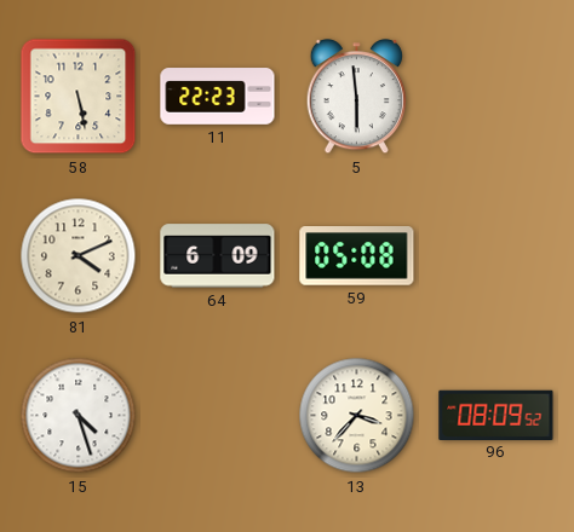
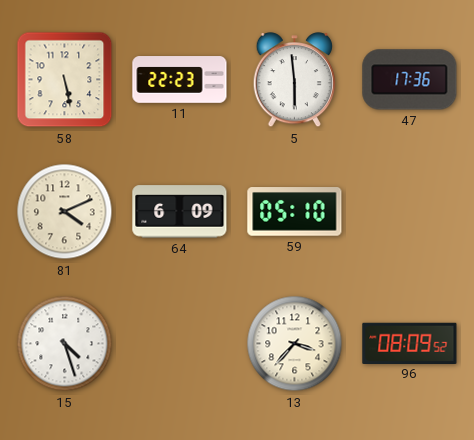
47: none -> 17:36
59: 05:08 -> 05:10
